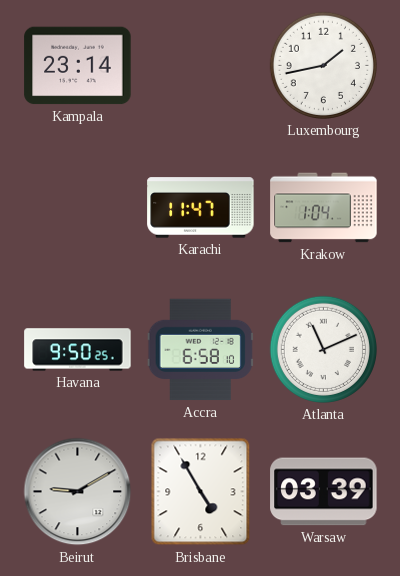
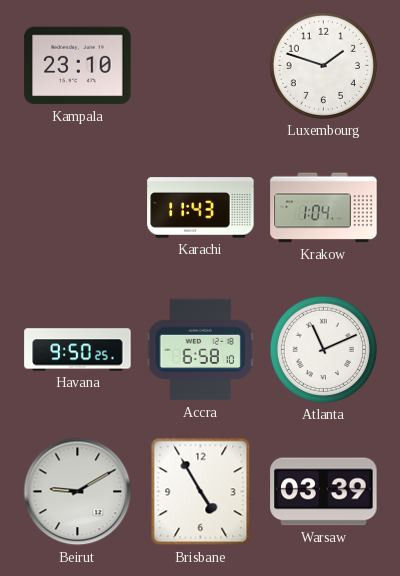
Kampala: 23:14 -> 23:10
Luxembourg: 1:43 -> 1:48
Karachi: 11:47 -> 11:43
